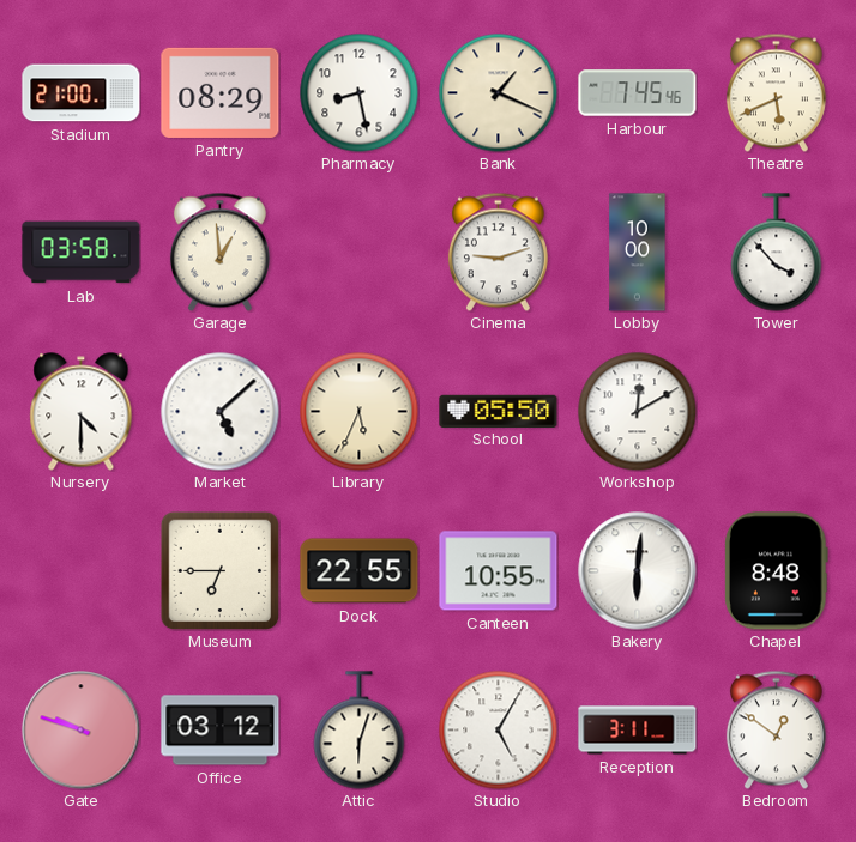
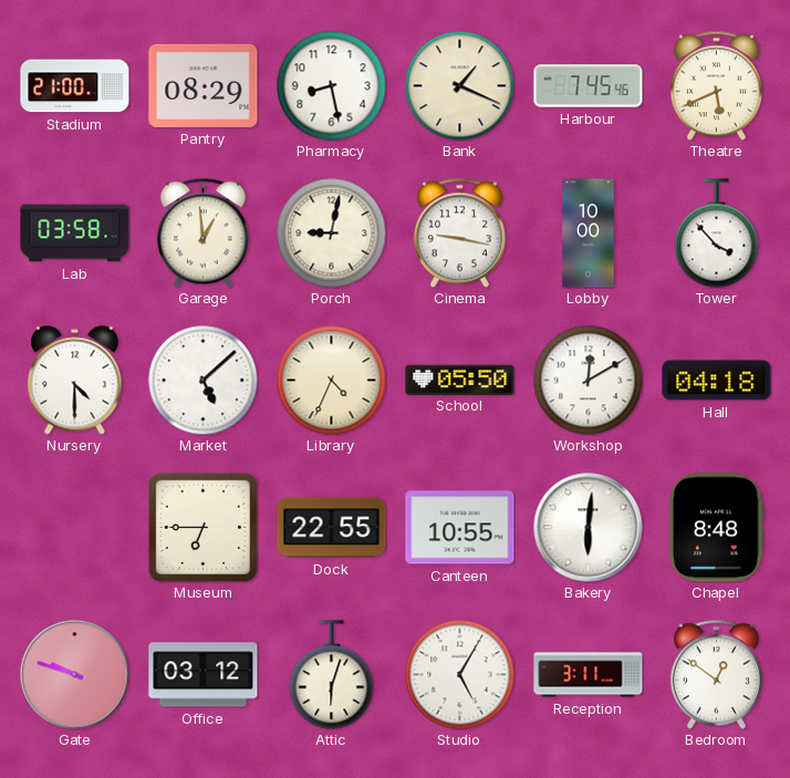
Porch: none -> 9:02
Cinema: 9:12 -> 9:17
Library: 5:34 -> 4:34
Hall: none -> 04:18
